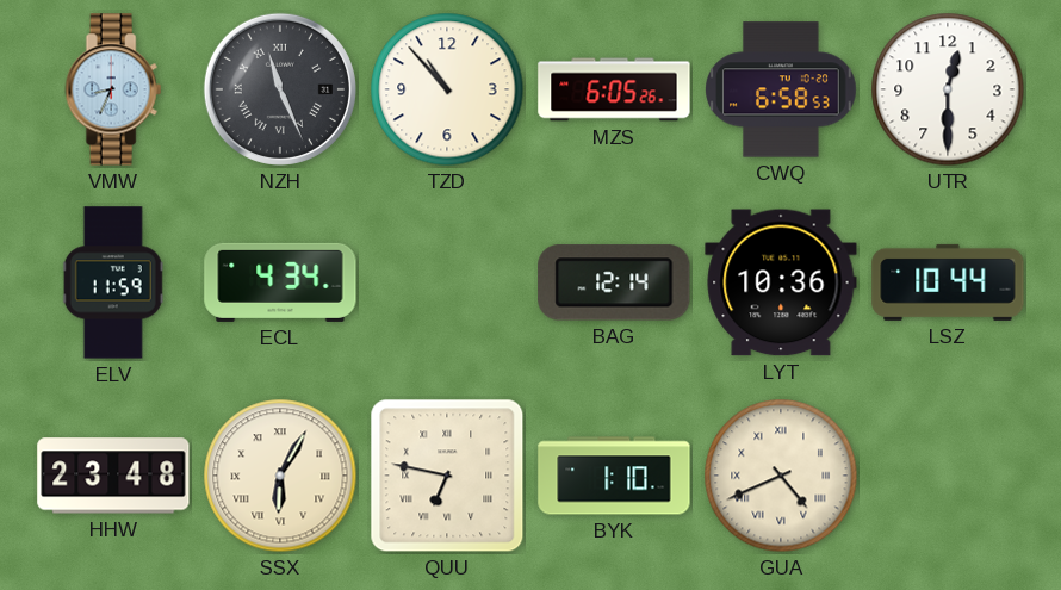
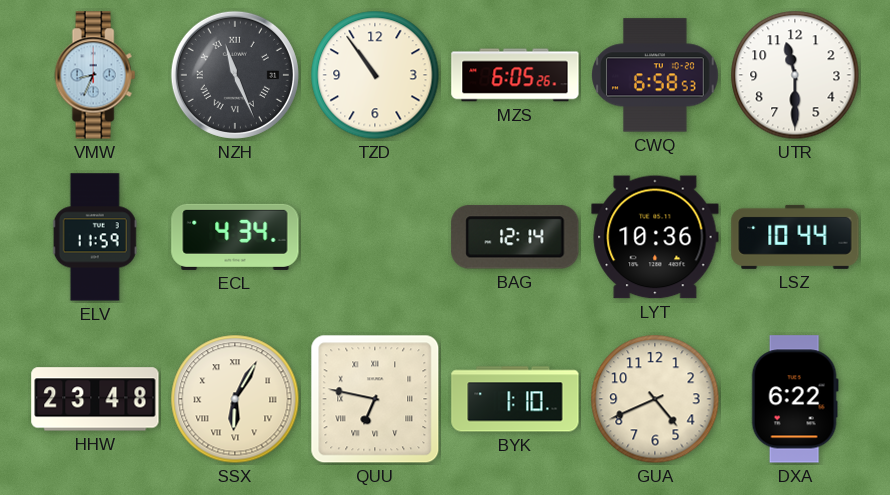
TZD: 10:53 -> 10:54
UTR: 12:30 -> 11:30
GUA numerals: Roman -> Arabic
DXA: none -> 6:22
